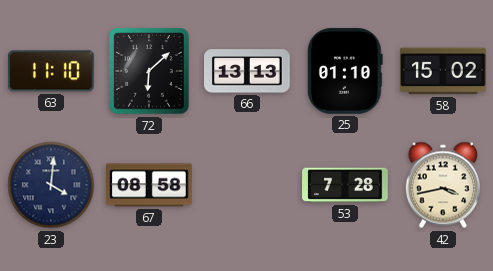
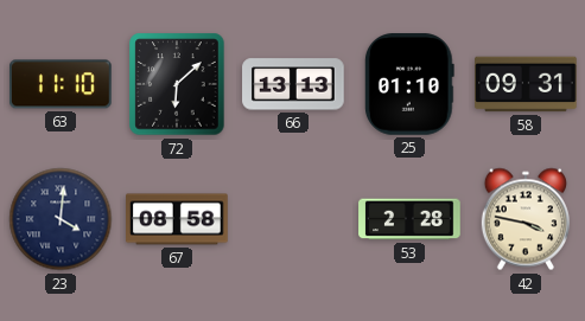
58: 15:02 -> 09:31
53: 7:28 -> 2:28
42: 3:43 -> 3:47
